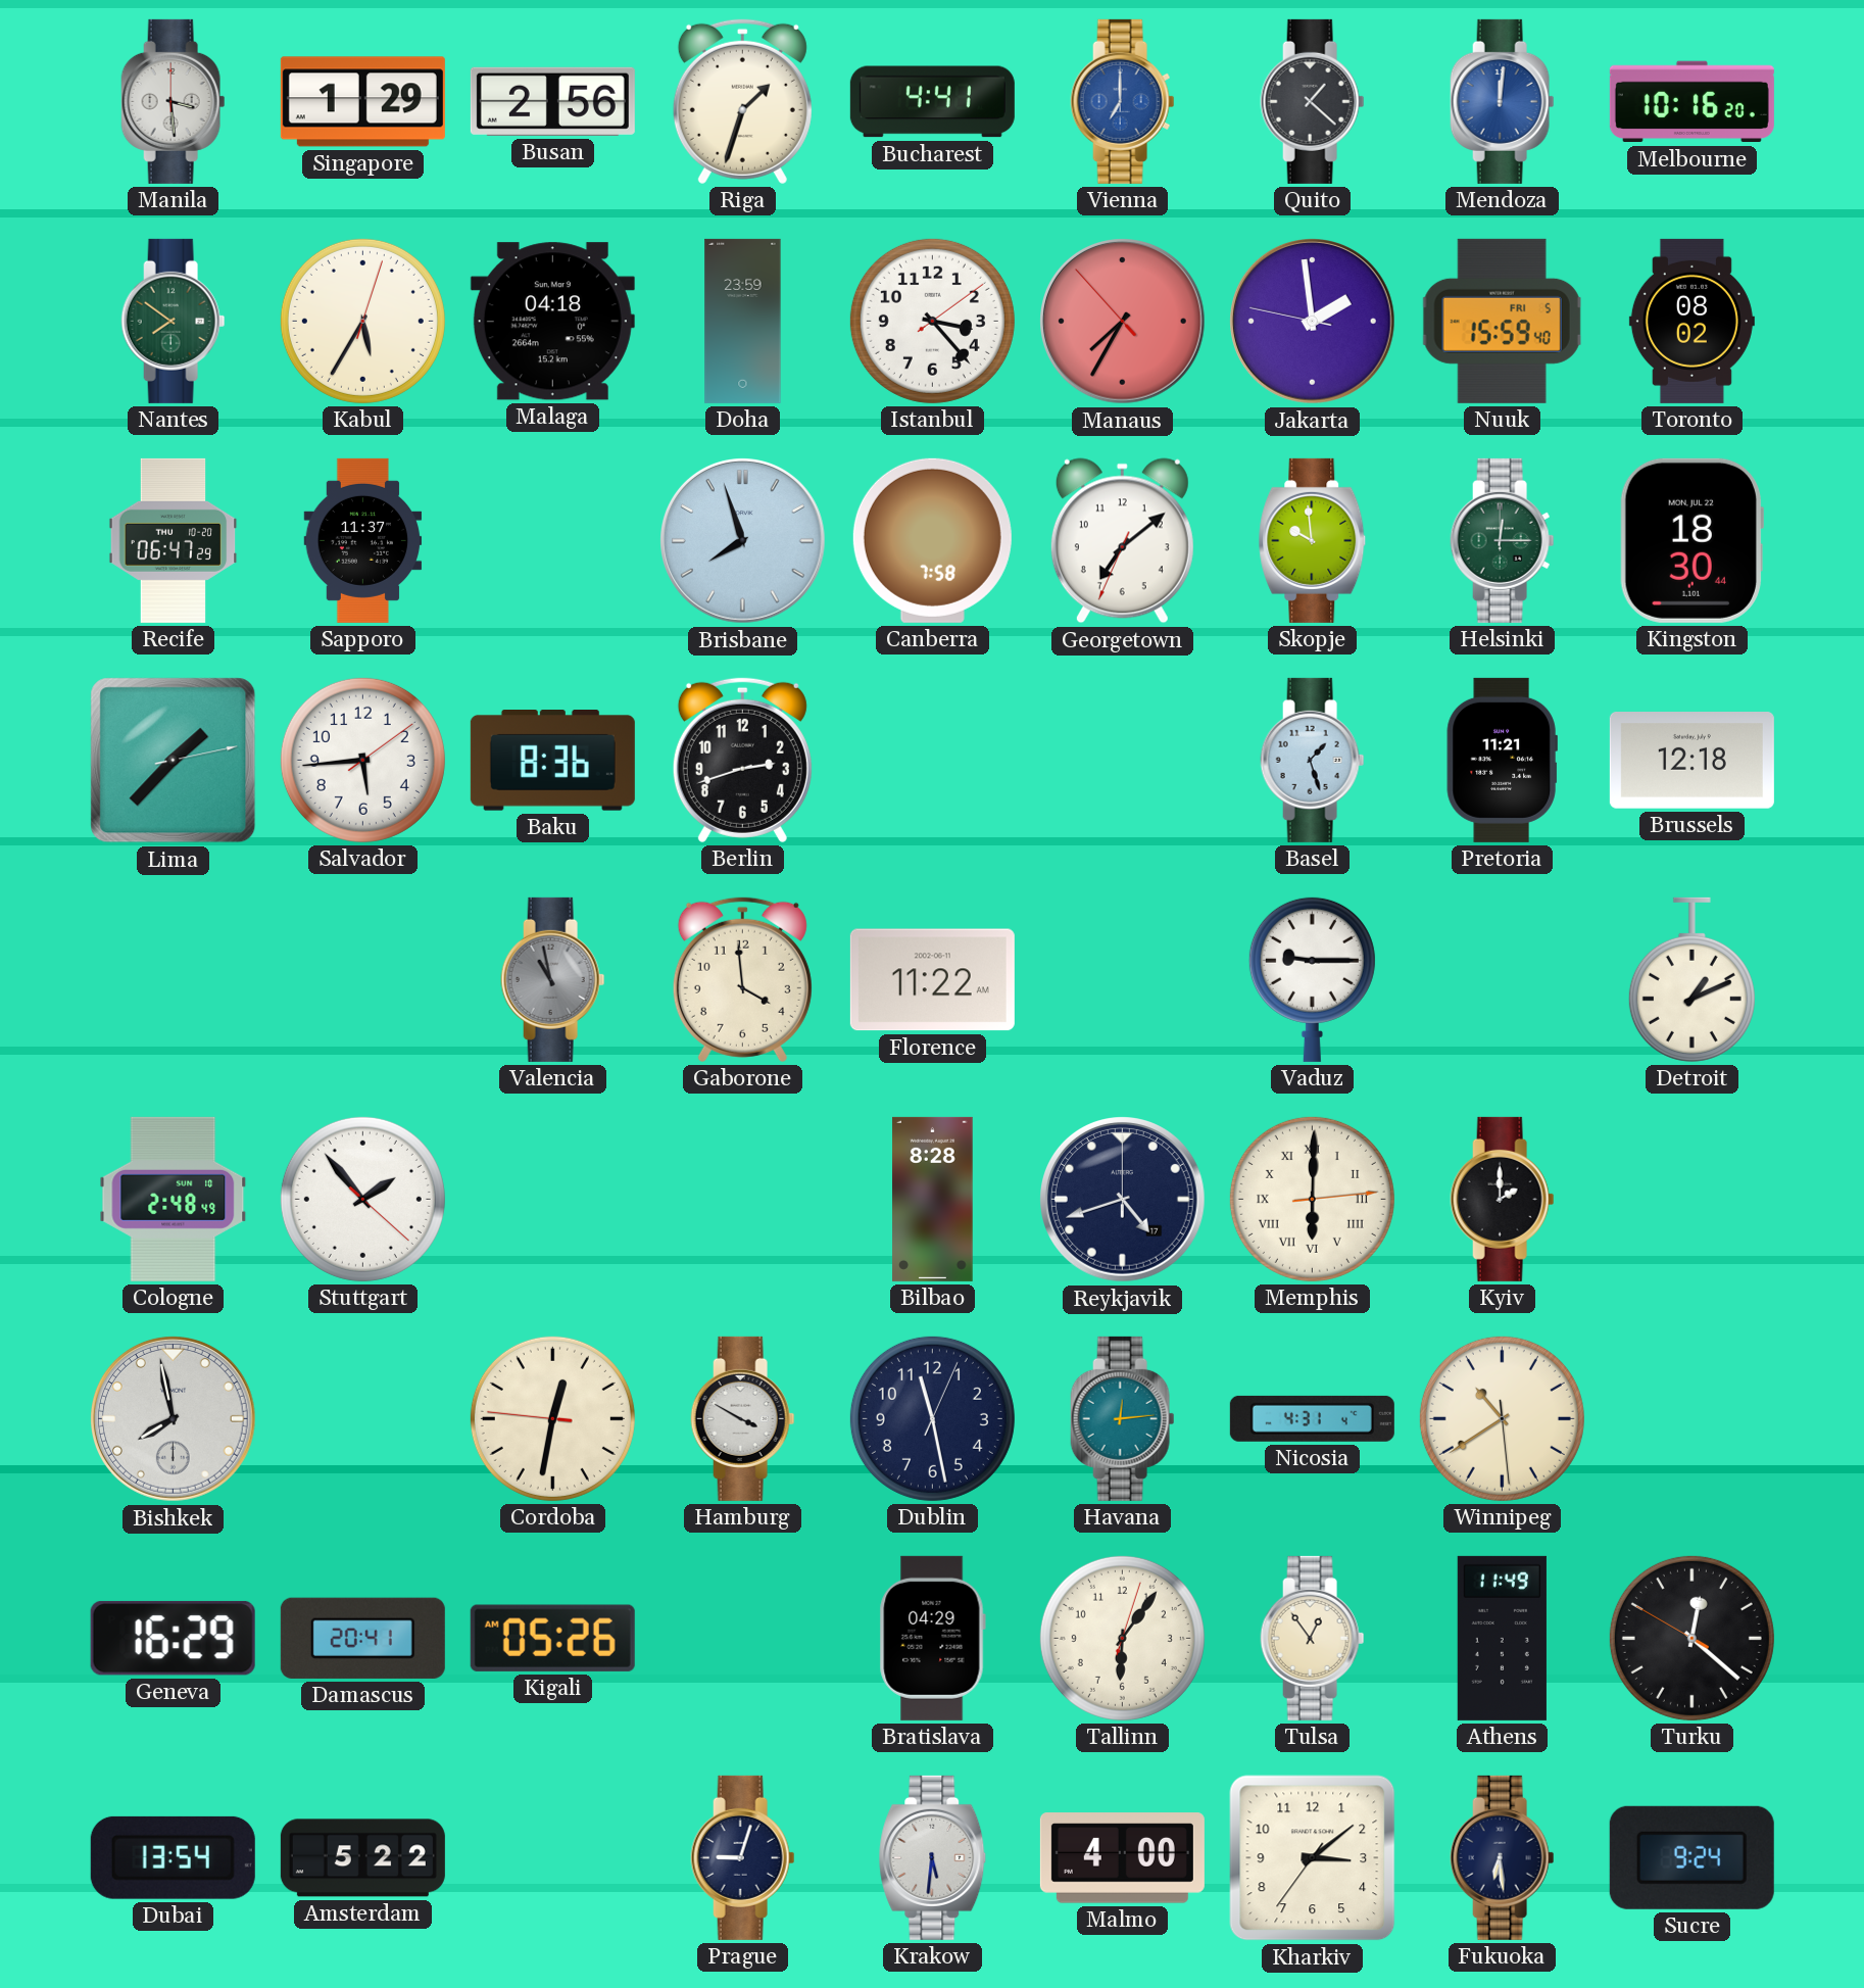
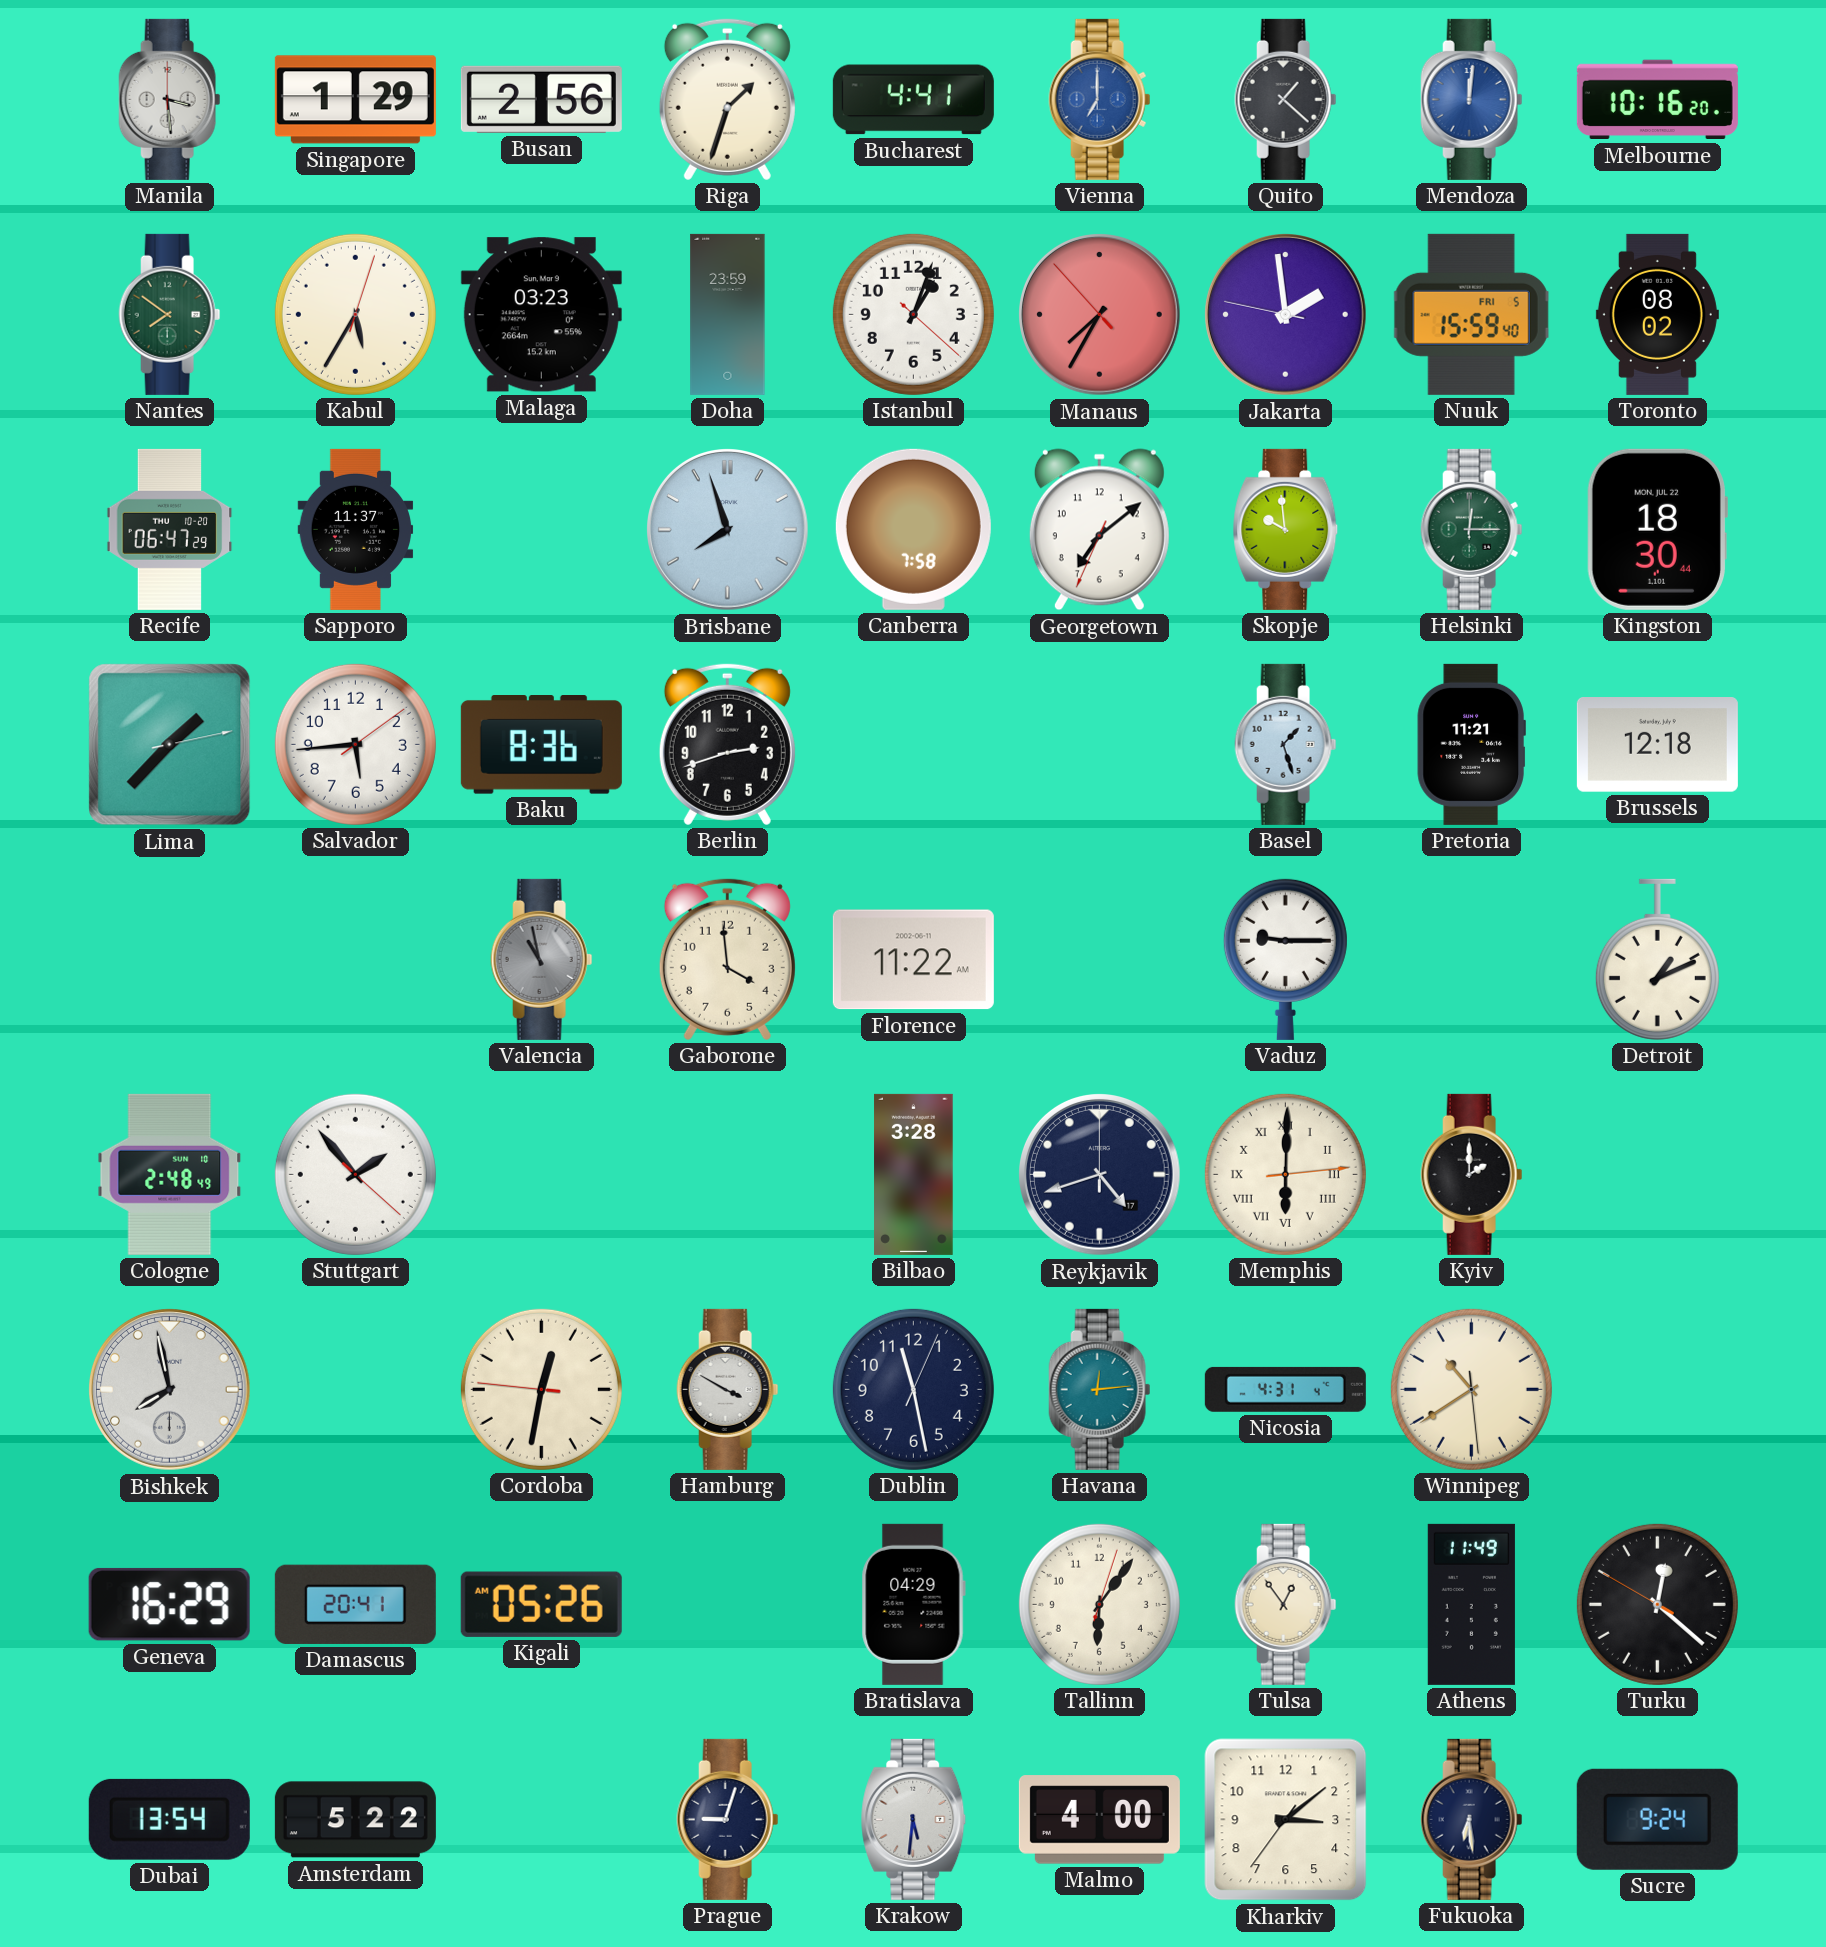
Malaga: 04:18 -> 03:23
Istanbul: 3:23 -> 1:03
Bilbao: 8:28 -> 3:28
